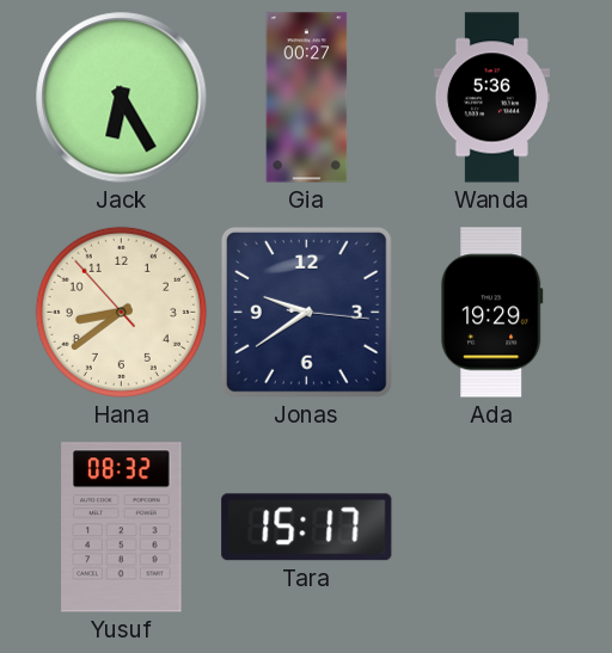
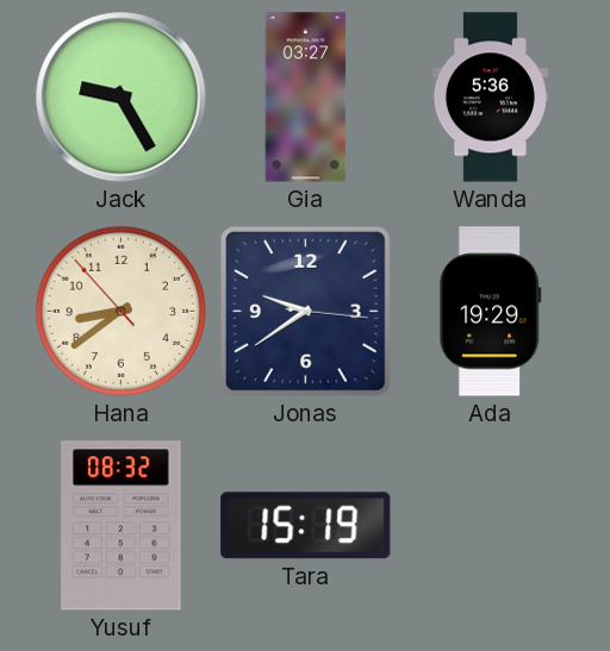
Jack: 6:25 -> 9:25
Gia: 00:27 -> 03:27
Tara: 15:17 -> 15:19
